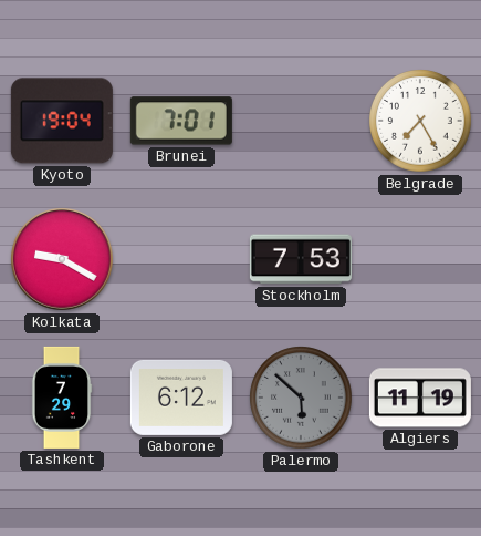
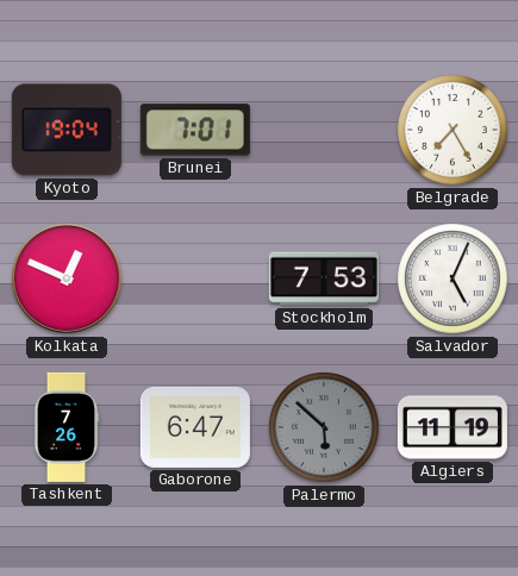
Kolkata: 9:20 -> 12:49
Salvador: none -> 5:04
Tashkent: 7:29 -> 7:26
Gaborone: 6:12 -> 6:47
